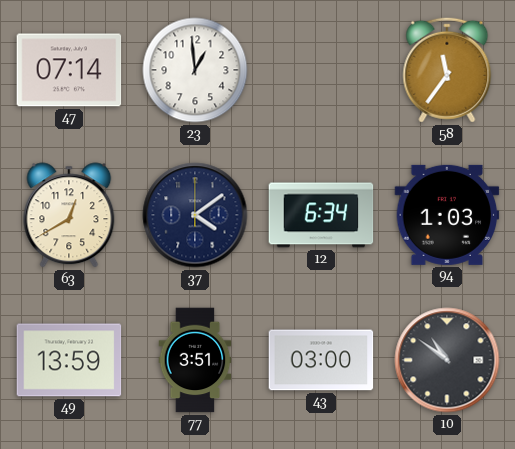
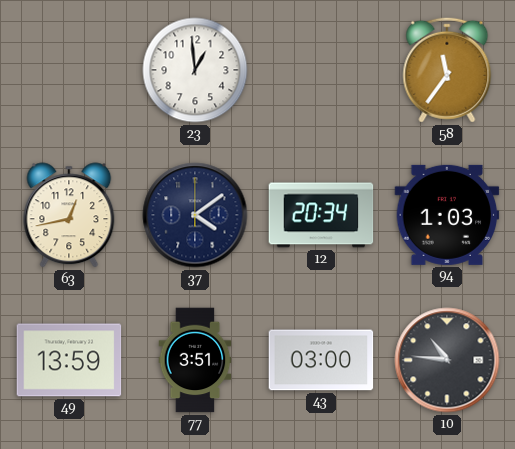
47: 07:14 -> none
63: 12:40 -> 12:43
12: 6:34 -> 20:34
10: 10:51 -> 10:46
